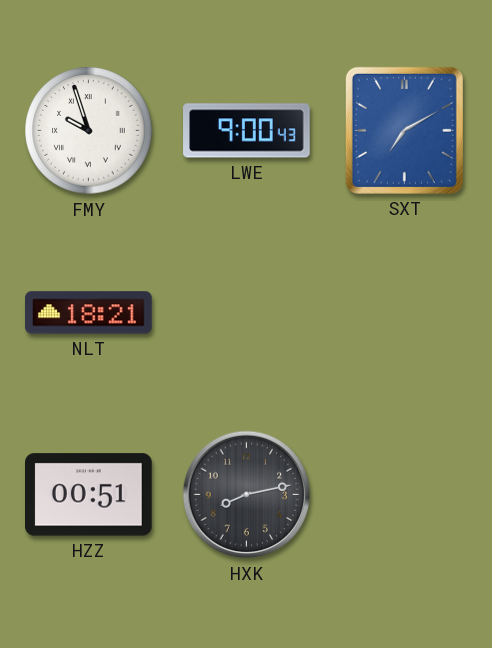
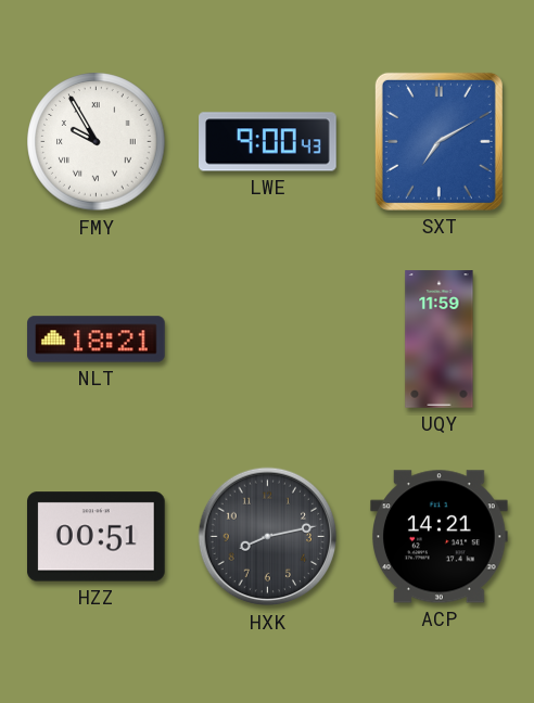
FMY: 9:57 -> 9:55
UQY: none -> 11:59
ACP: none -> 14:21
